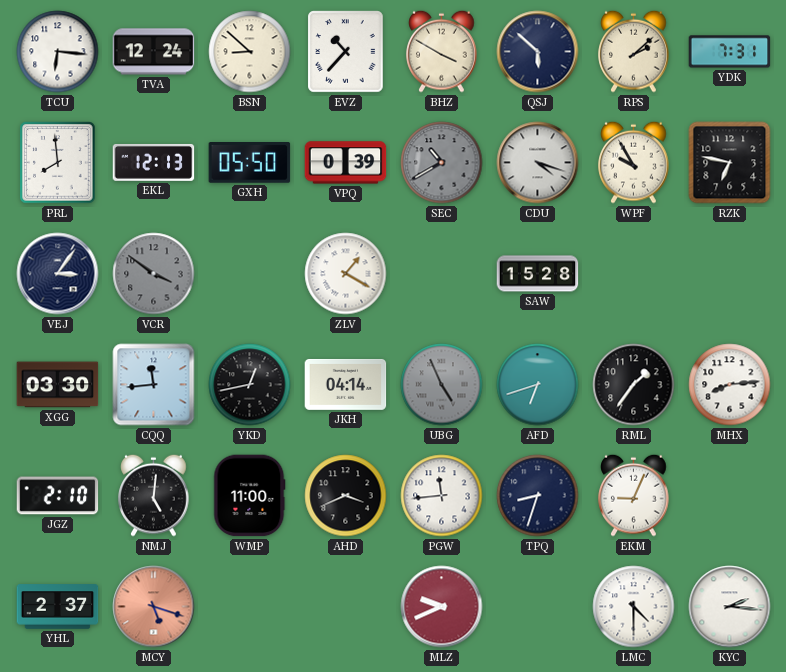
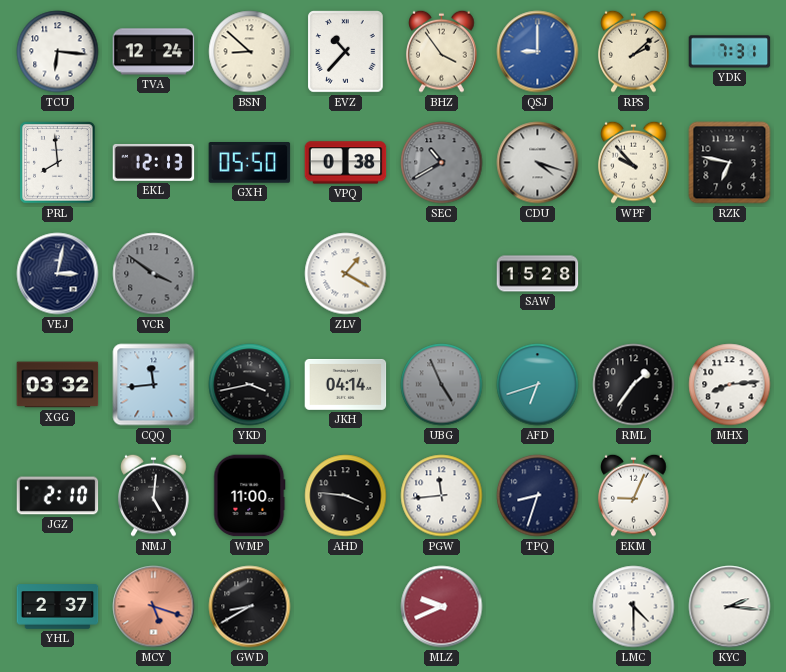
BHZ: 3:50 -> 3:54
QSJ: 5:52 -> 9:00
QSJ dial: navy -> blue
VPQ: 0:39 -> 0:38
WPF: 9:55 -> 9:53
VEJ: 3:06 -> 3:02
XGG: 03:30 -> 03:32
YKD: 12:43 -> 3:43
AHD: 3:41 -> 3:46
GWD: none -> 8:40
